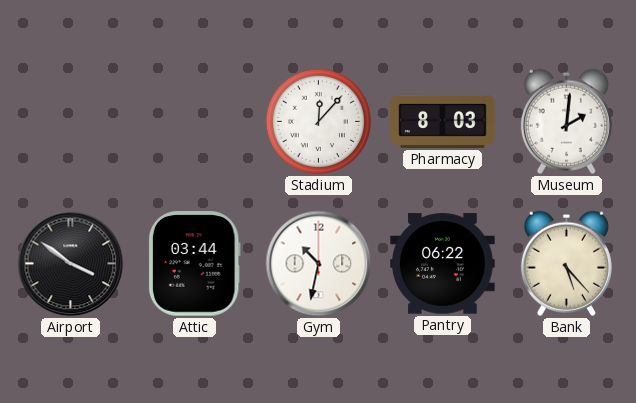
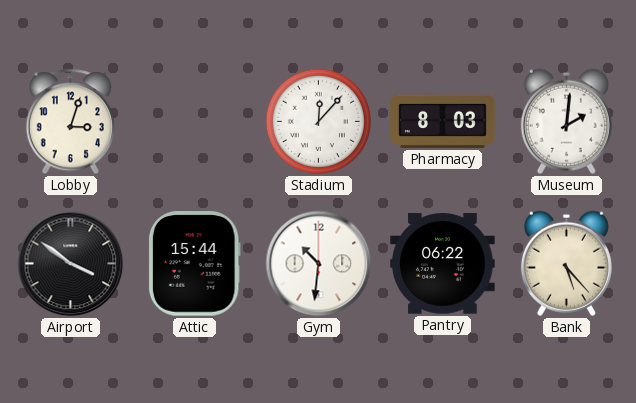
Lobby: none -> 3:03
Attic: 03:44 -> 15:44
Gym: 10:32 -> 10:31
